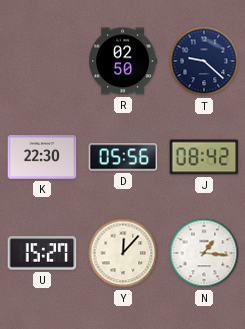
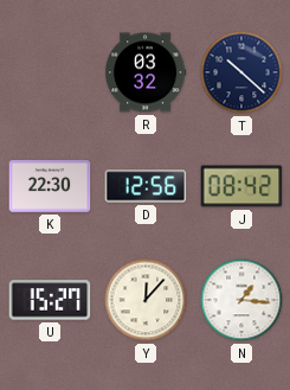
R: 02:50 -> 03:32
T: 9:22 -> 10:22
D: 05:56 -> 12:56
